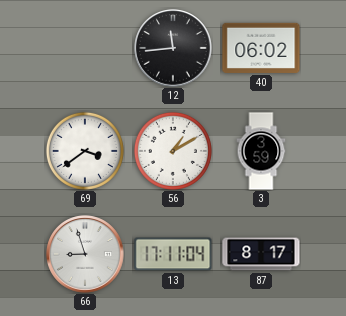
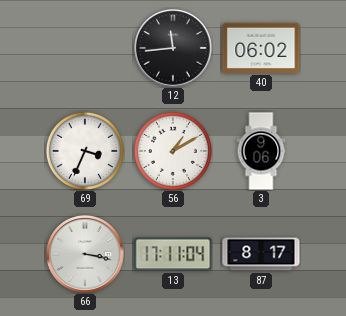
69: 3:39 -> 3:34
3: 3:59 -> 9:06
66: 8:57 -> 3:17
